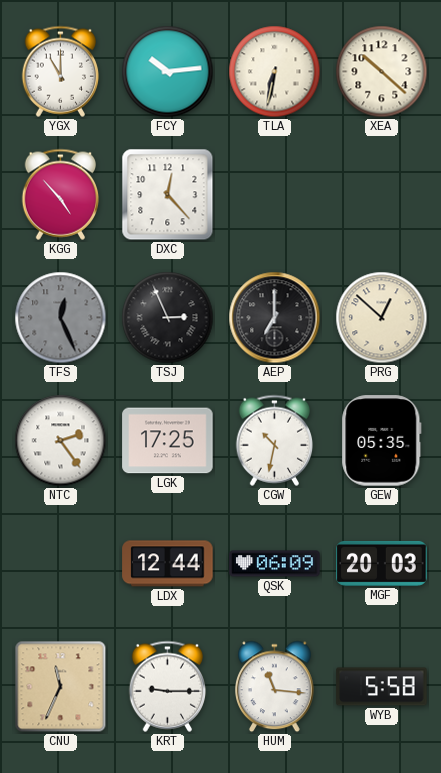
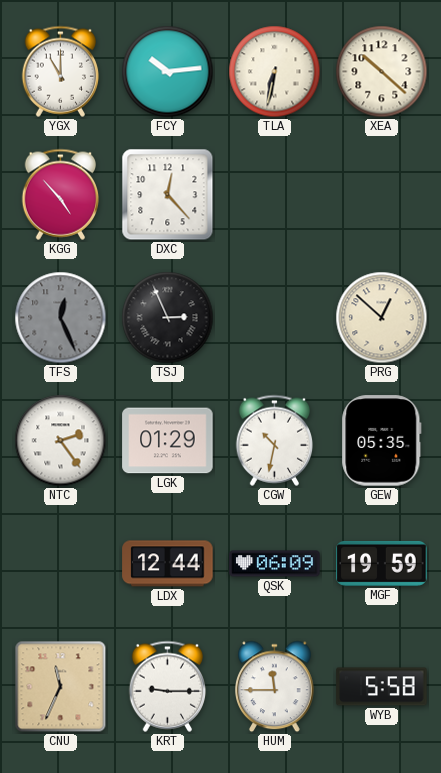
AEP: 7:00 -> none
LGK: 17:25 -> 01:29
MGF: 20:03 -> 19:59
HUM: 11:16 -> 11:45
